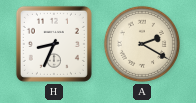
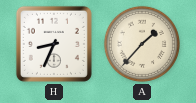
A: 2:20 -> 1:37
